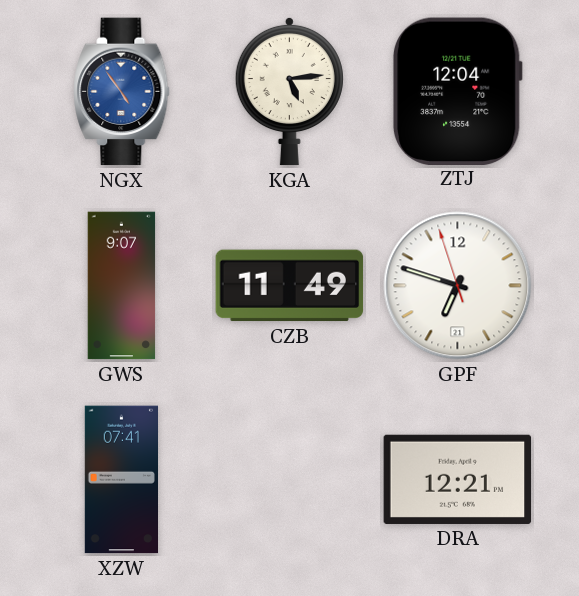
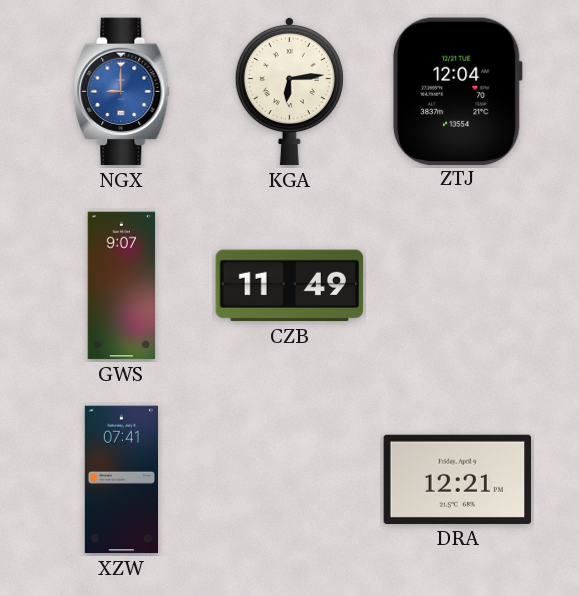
NGX: 4:54 -> 9:00
KGA: 5:14 -> 6:14
GPF: 6:47 -> none
